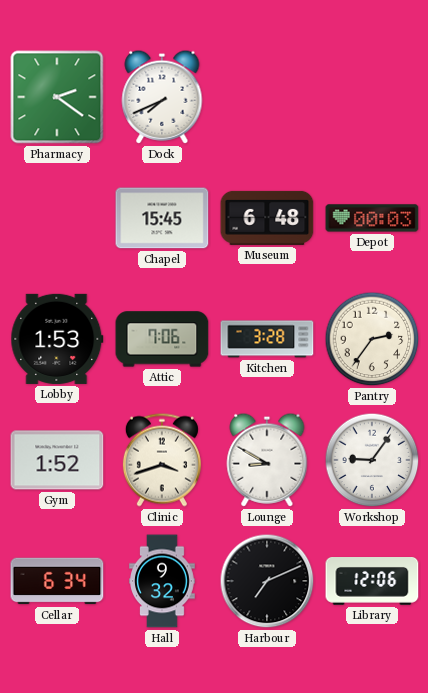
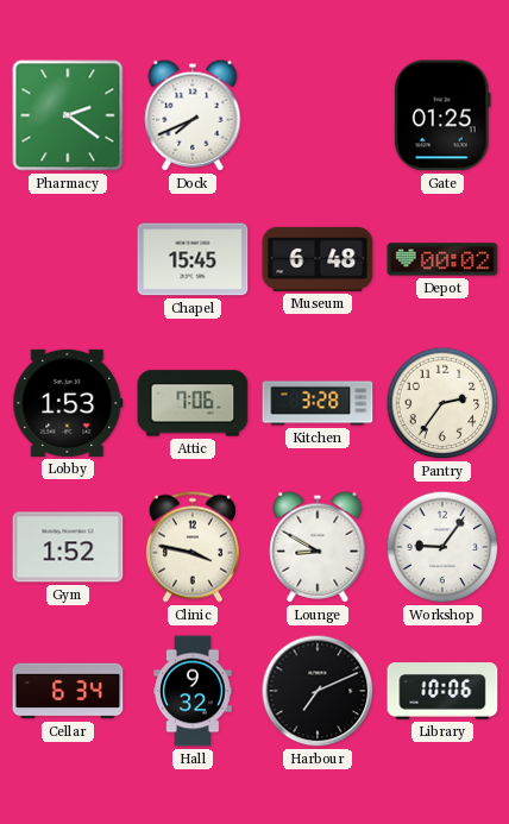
Gate: none -> 01:25
Depot: 00:03 -> 00:02
Clinic: 3:42 -> 3:47
Library: 12:06 -> 10:06
